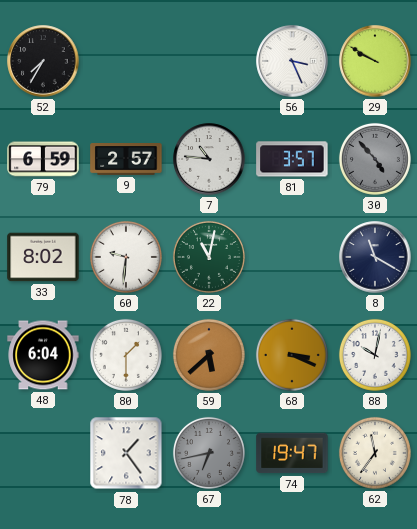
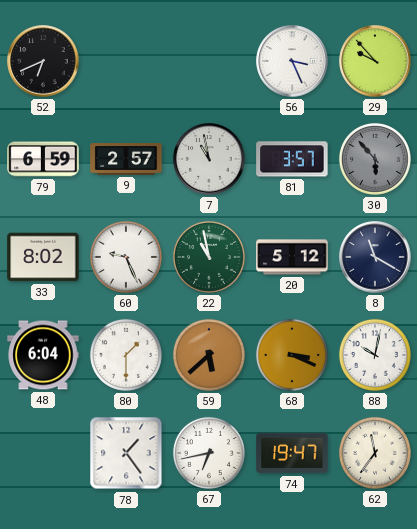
52: 7:35 -> 6:41
29: 9:50 -> 9:53
7: 10:46 -> 10:58
30: 4:53 -> 5:53
60: 9:31 -> 9:26
22: 11:02 -> 10:58
20: none -> 5:12
67 dial: grey -> white
